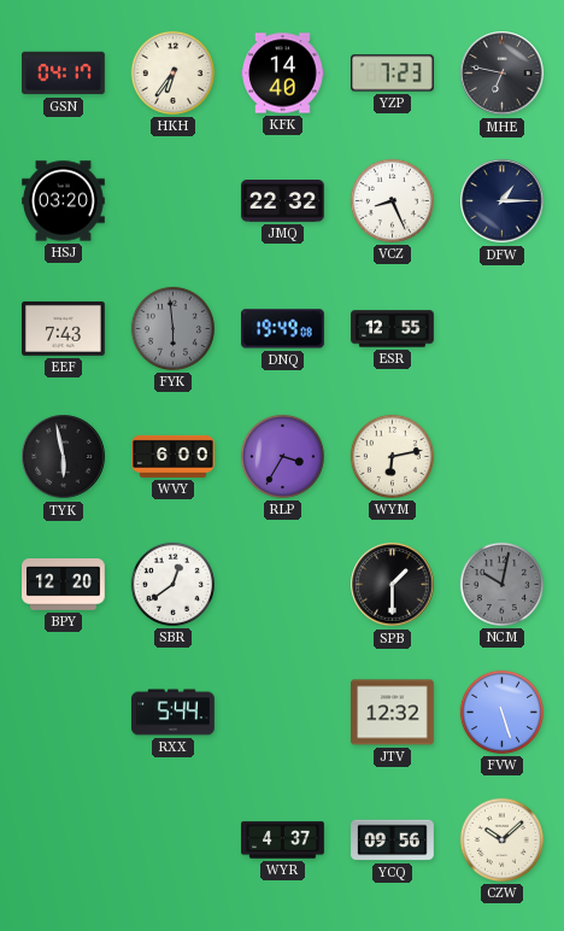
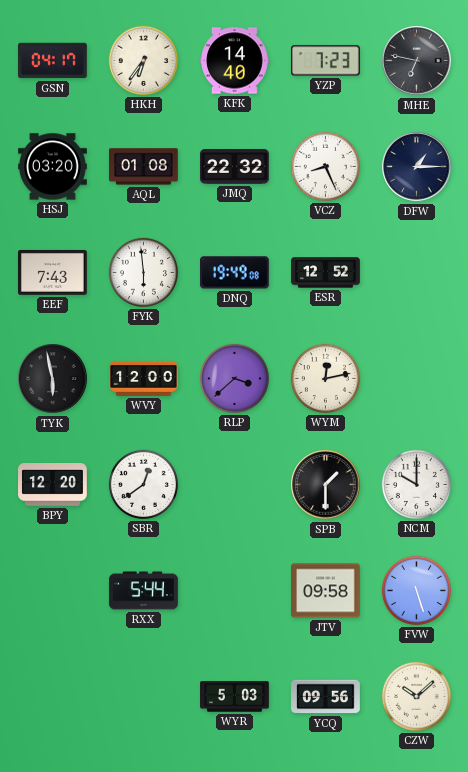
AQL: none -> 01:08
FYK dial: grey -> white
ESR: 12:55 -> 12:52
WVY: 6:00 -> 12:00
RLP: 3:35 -> 3:38
WYM: 6:13 -> 12:13
NCM: 10:02 -> 10:00
NCM dial: grey -> white
JTV: 12:32 -> 09:58
WYR: 4:37 -> 5:03
